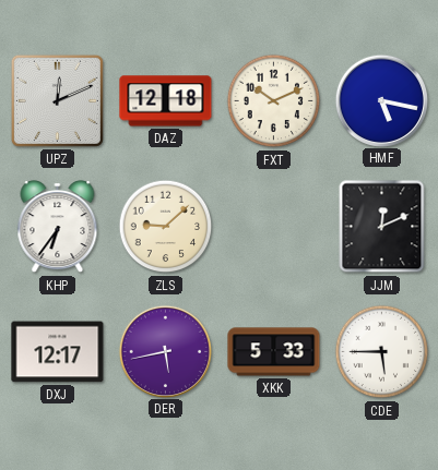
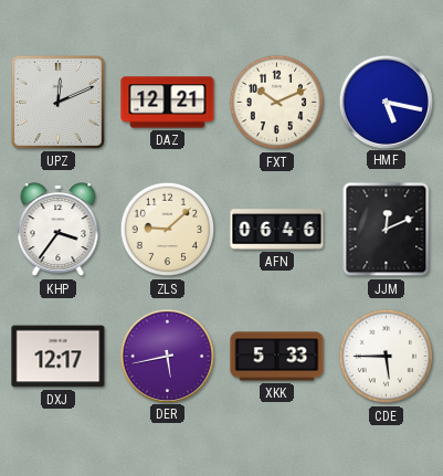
DAZ: 12:18 -> 12:21
KHP: 6:36 -> 3:36
AFN: none -> 06:46
